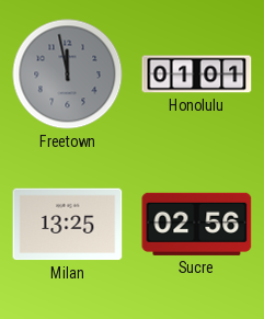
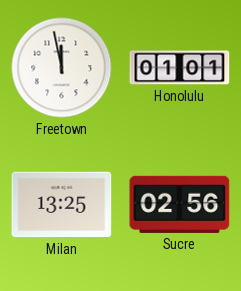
Freetown dial: grey -> white
